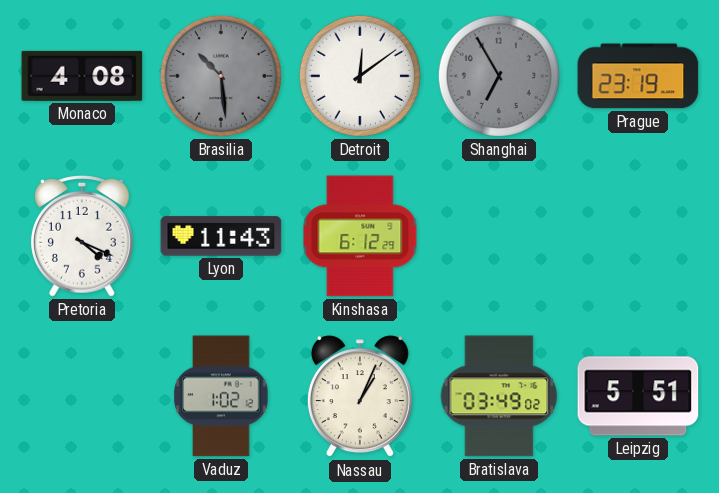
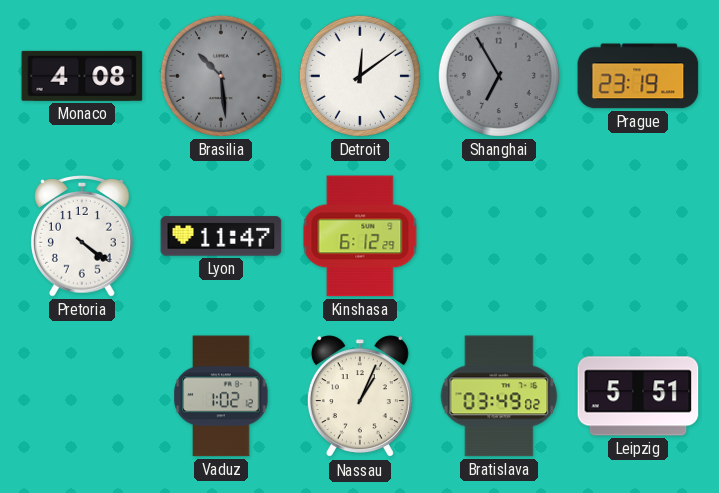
Pretoria: 4:19 -> 4:21
Lyon: 11:43 -> 11:47
